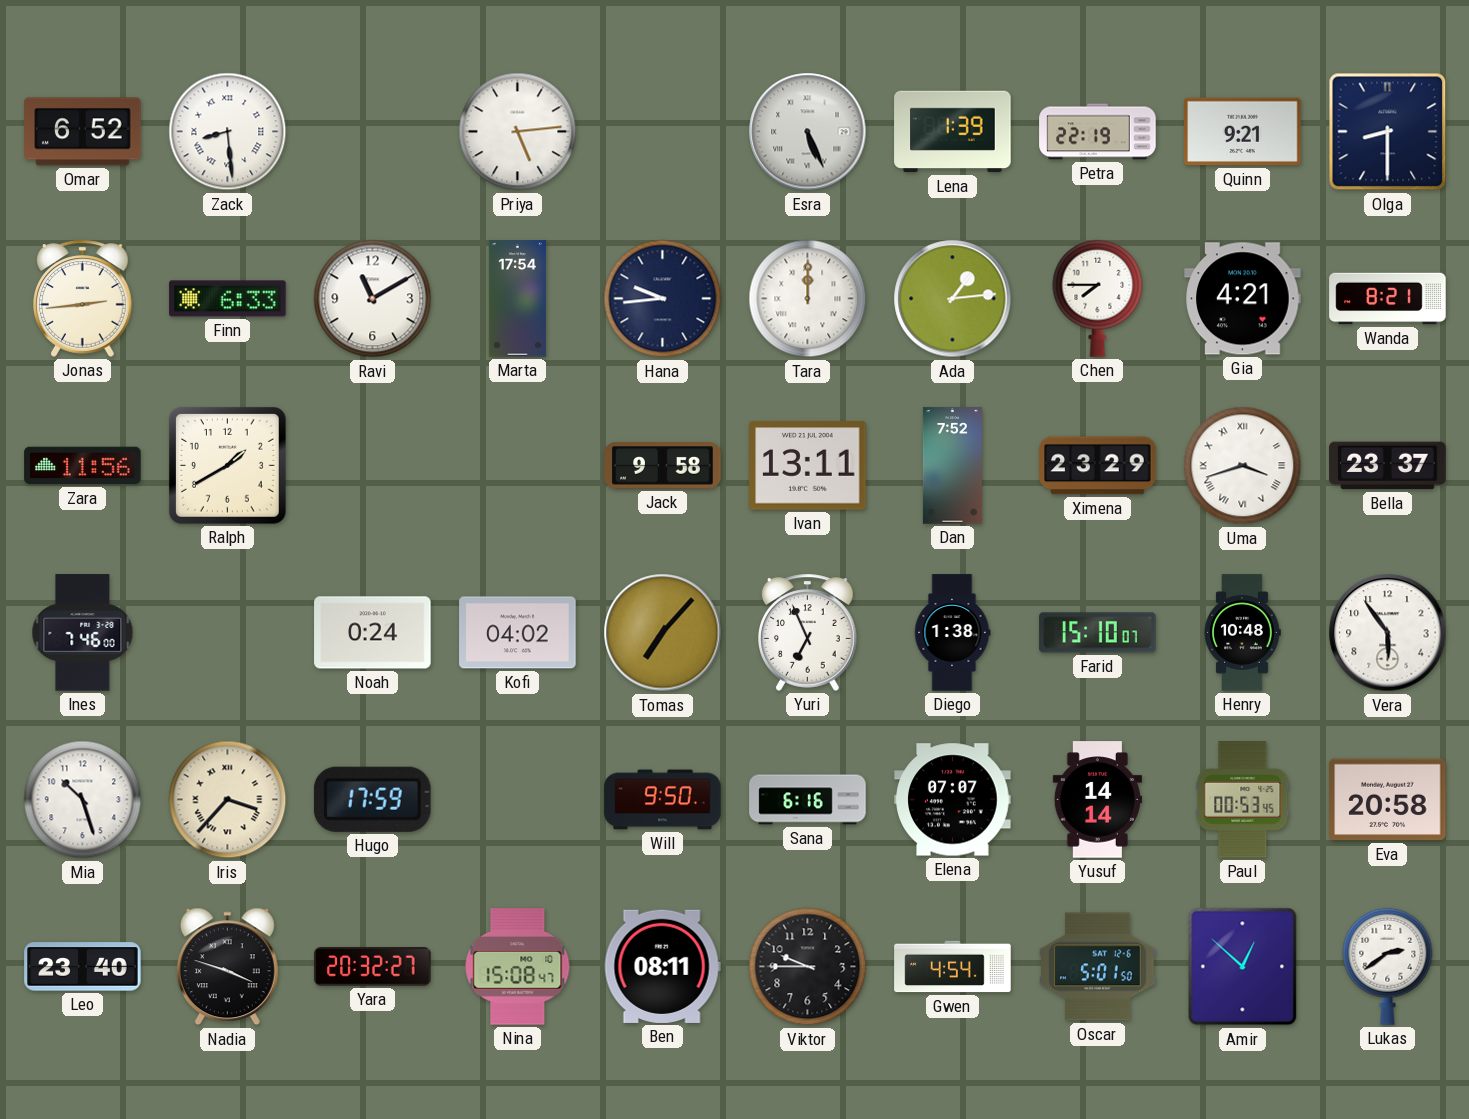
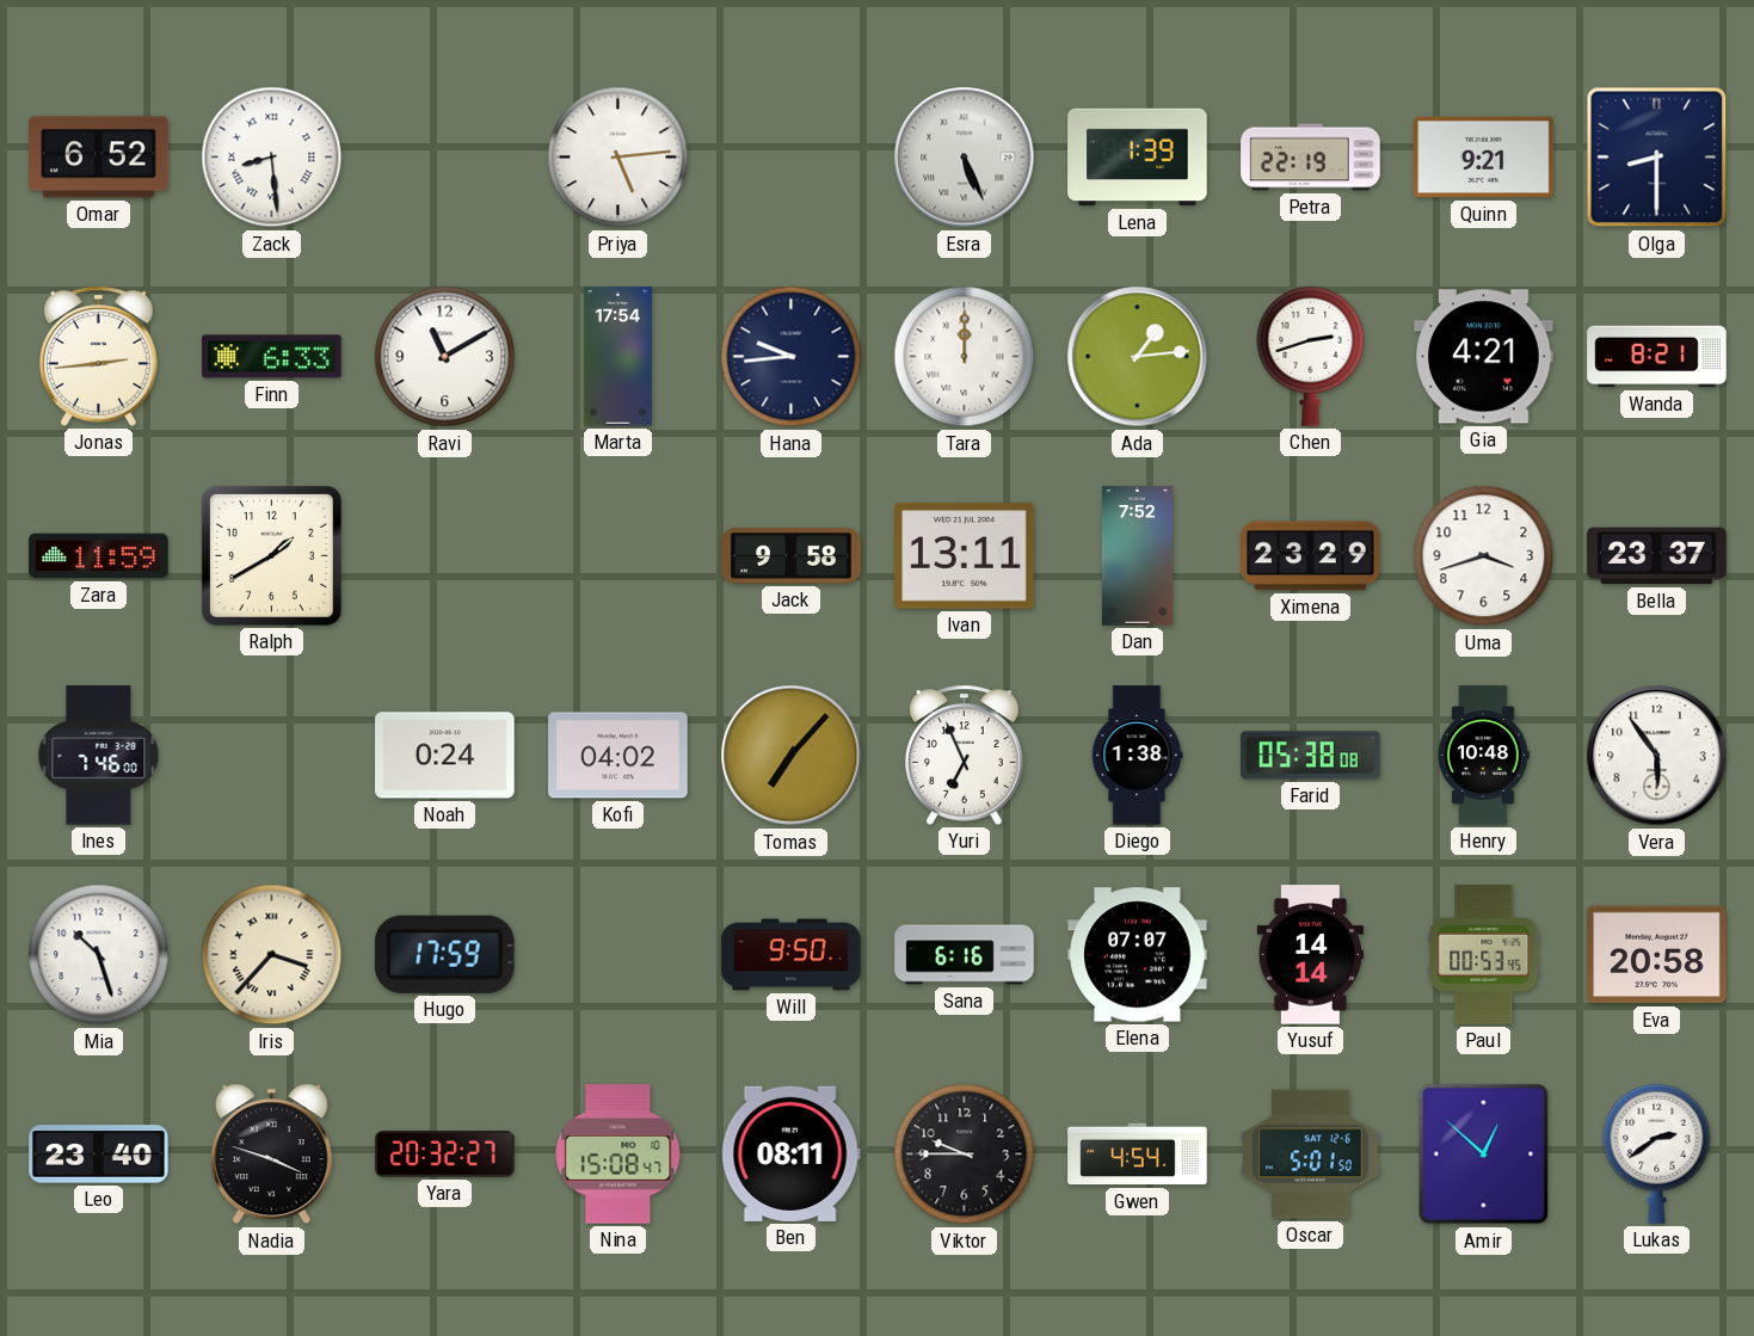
Chen: 7:45 -> 2:42
Zara: 11:56 -> 11:59
Uma numerals: Roman -> Arabic
Farid: 15:10 -> 05:38
